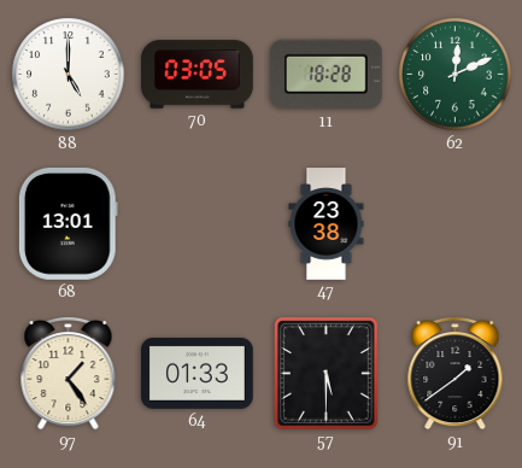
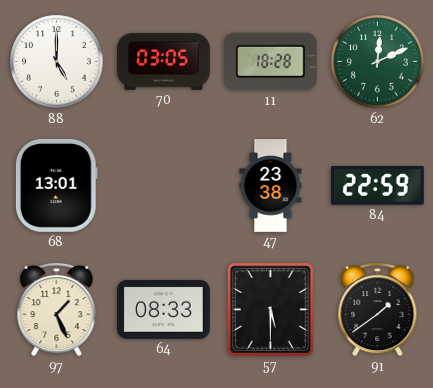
84: none -> 22:59
97: 1:24 -> 1:26
64: 01:33 -> 08:33
